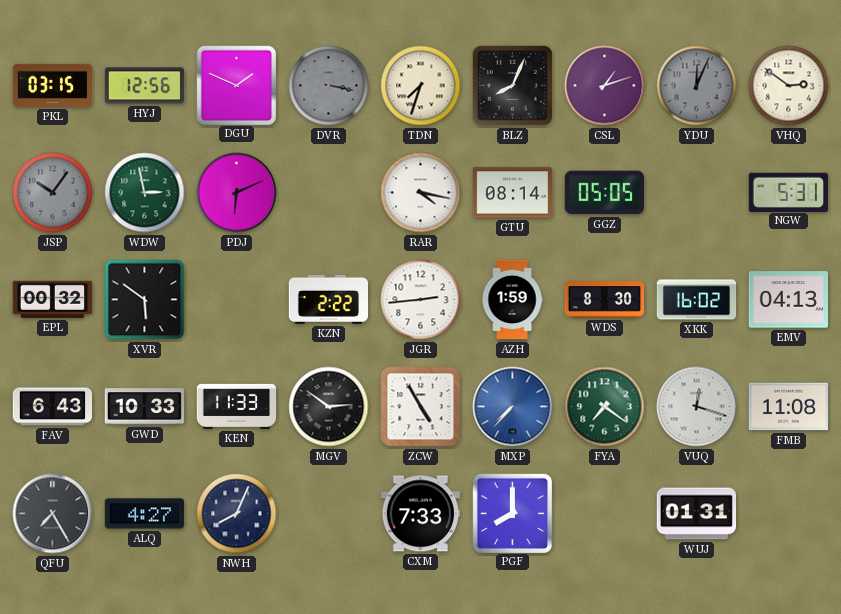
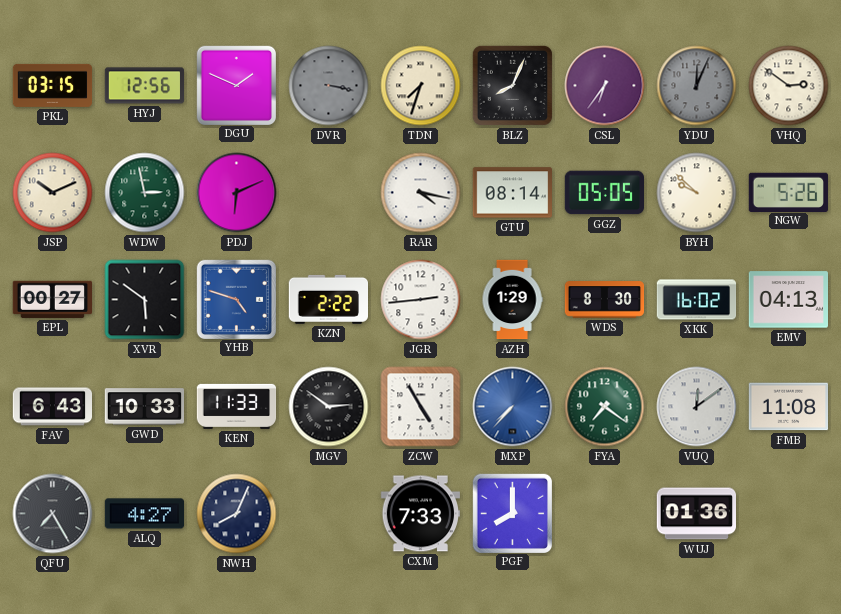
CSL: 1:12 -> 6:36
JSP: 10:06 -> 10:11
JSP dial: grey -> cream
BYH: none -> 9:52
NGW: 5:31 -> 5:26
EPL: 00:32 -> 00:27
YHB: none -> 4:48
AZH: 1:59 -> 1:29
VUQ: 12:18 -> 12:09
WUJ: 01:31 -> 01:36
